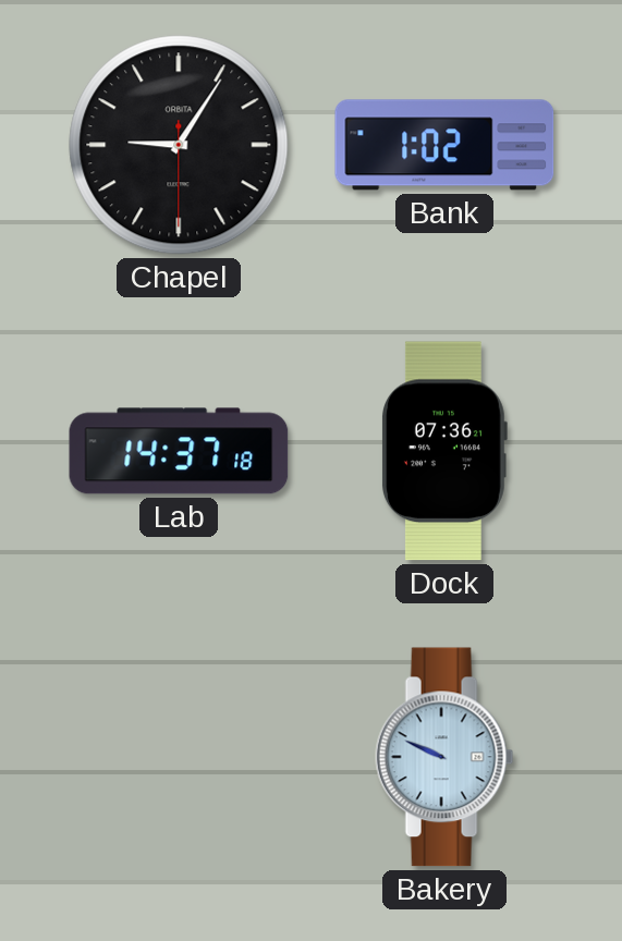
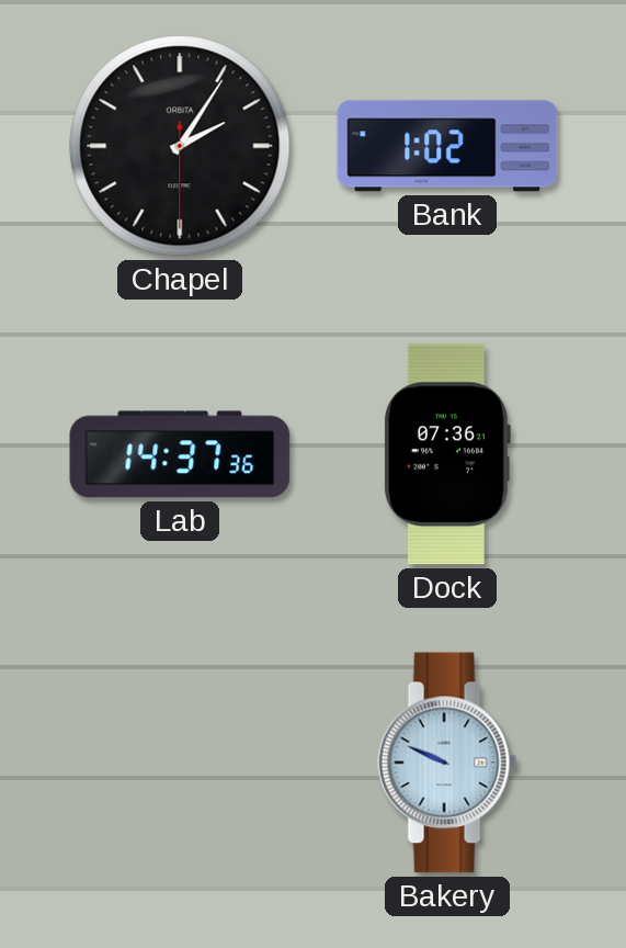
Chapel: 9:05 -> 2:05
Lab: 14:37:18 -> 14:37:36
